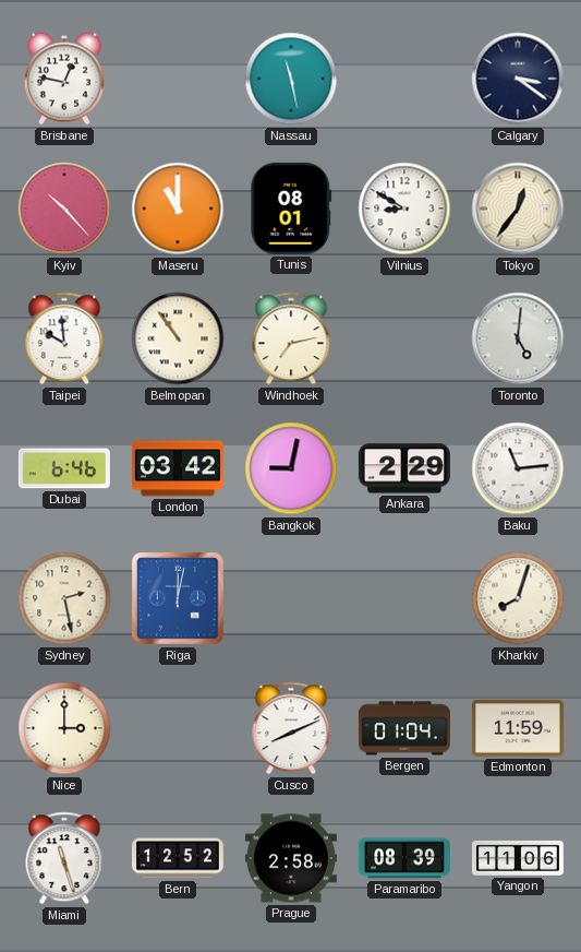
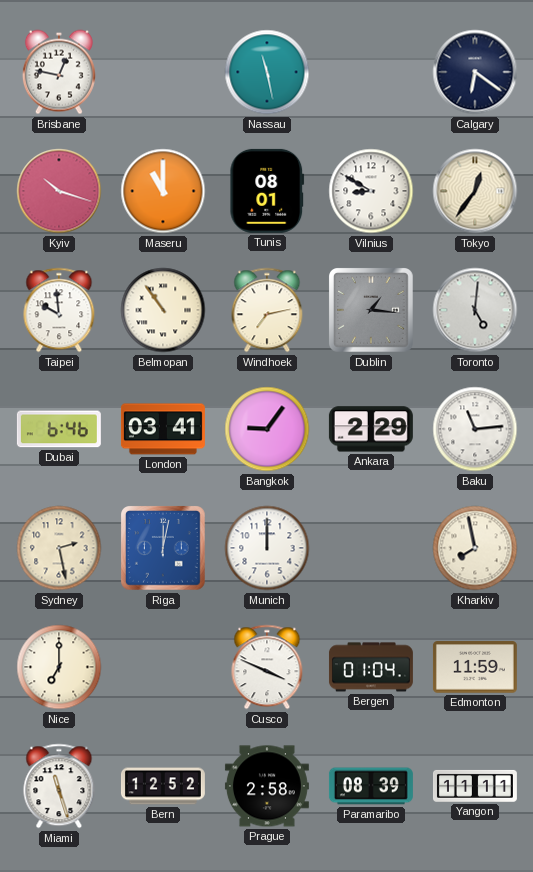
Calgary: 3:21 -> 6:21
Kyiv: 10:23 -> 10:18
Dublin: none -> 1:16
London: 03:42 -> 03:41
Bangkok: 9:02 -> 9:06
Munich: none -> 12:00
Kharkiv: 8:03 -> 7:58
Nice: 3:00 -> 7:00
Cusco: 8:11 -> 3:49
Yangon: 11:06 -> 11:11
